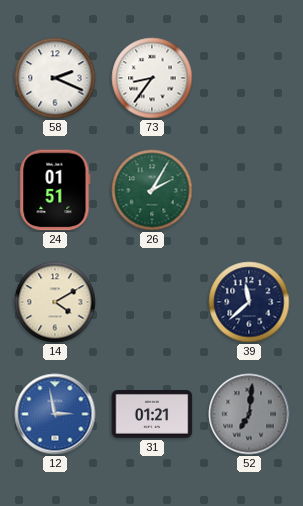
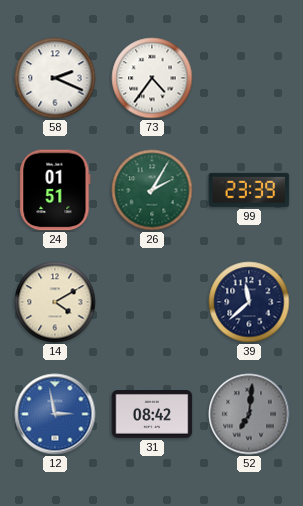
73: 8:36 -> 4:36
99: none -> 23:39
31: 01:21 -> 08:42
